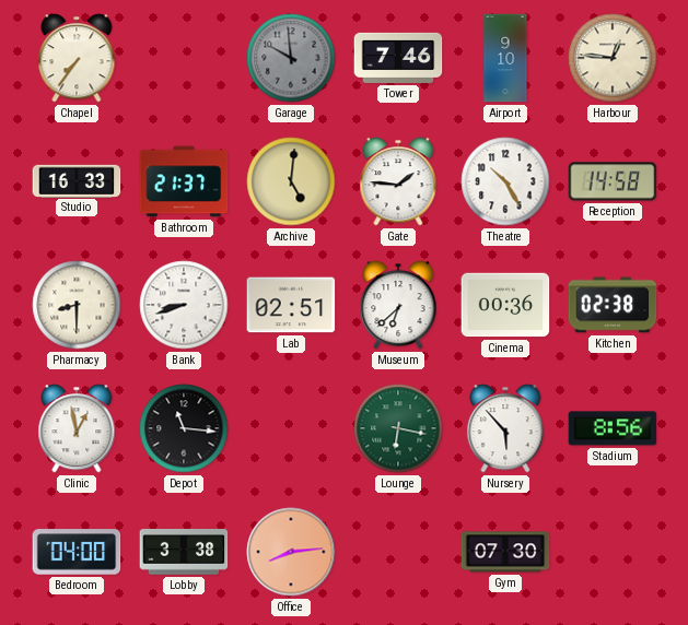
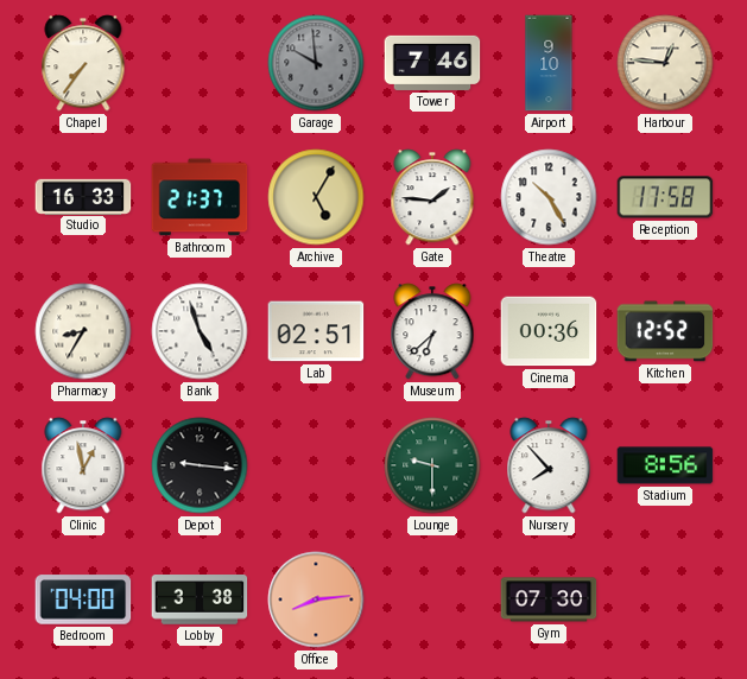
Archive: 5:01 -> 5:05
Reception: 14:58 -> 17:58
Pharmacy: 8:30 -> 8:35
Bank: 8:42 -> 4:57
Kitchen: 02:38 -> 12:52
Depot: 11:16 -> 9:16
Lounge: 6:17 -> 9:30
Nursery: 5:53 -> 7:53
